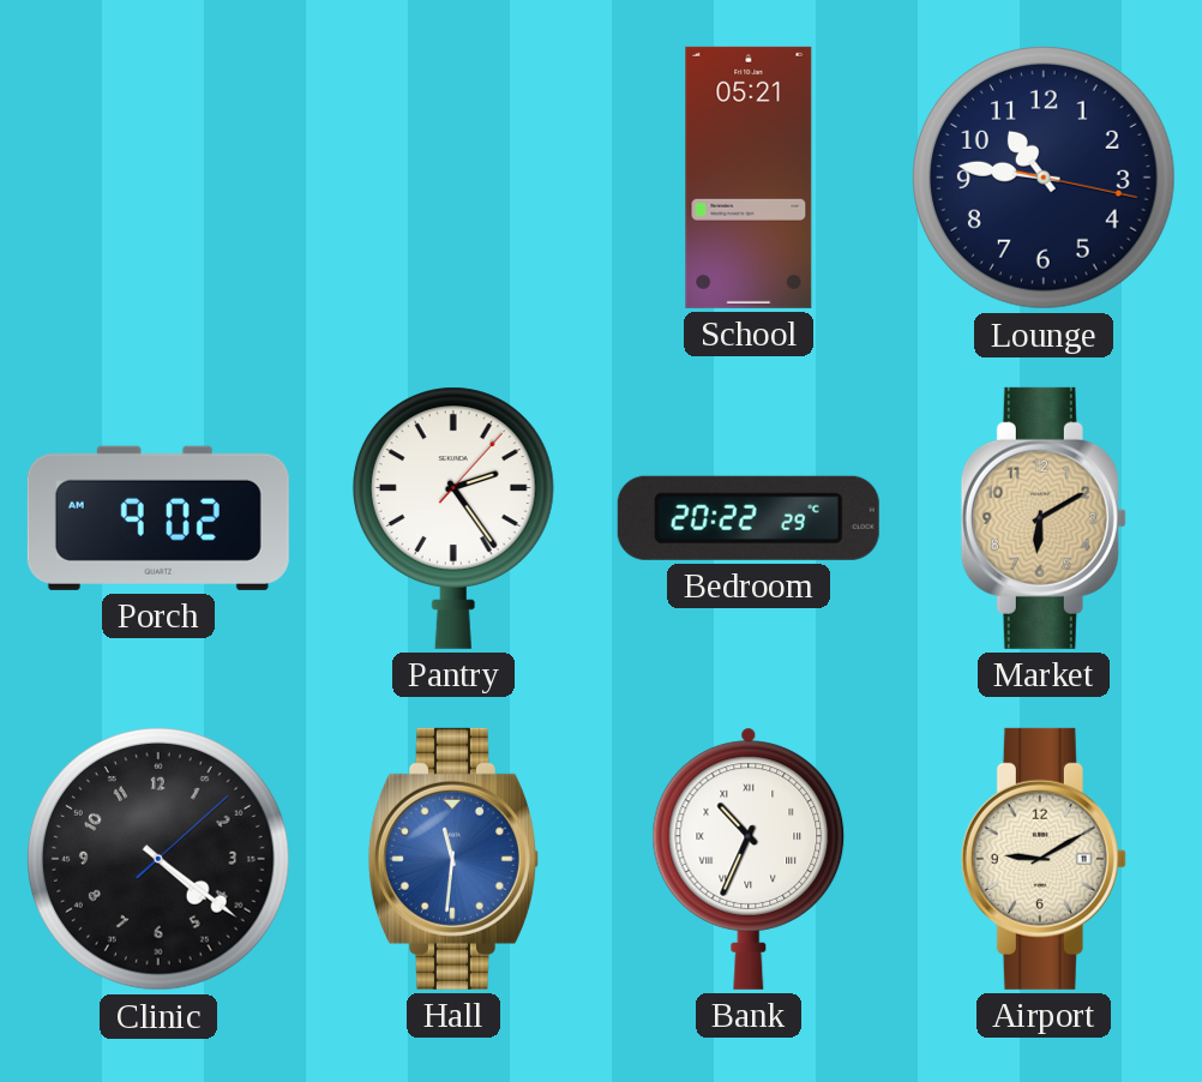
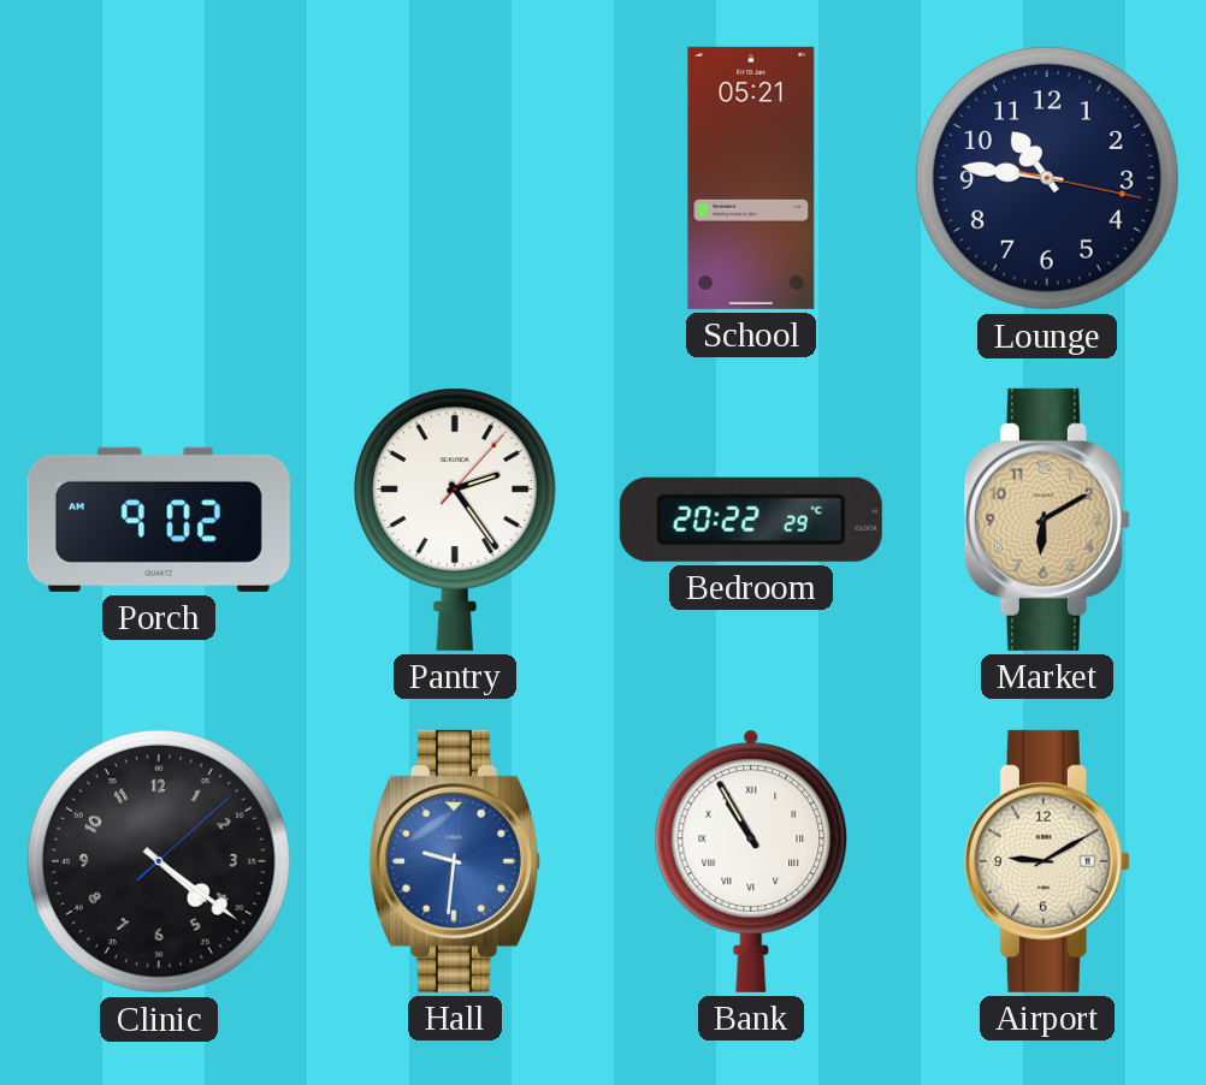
Hall: 11:31 -> 9:31
Bank: 10:34 -> 10:55
